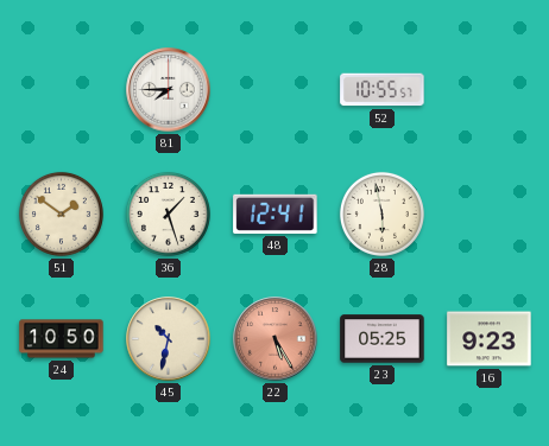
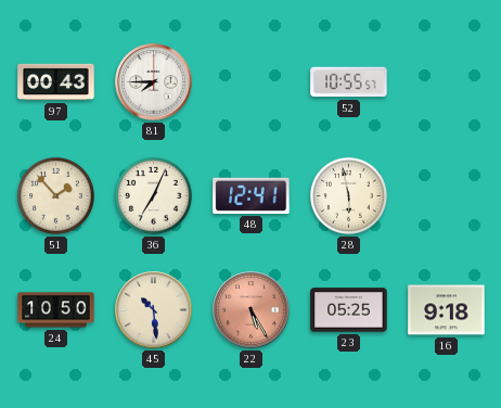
97: none -> 00:43
51: 1:51 -> 1:53
36: 1:27 -> 7:04
45: 10:32 -> 10:29
16: 9:23 -> 9:18
